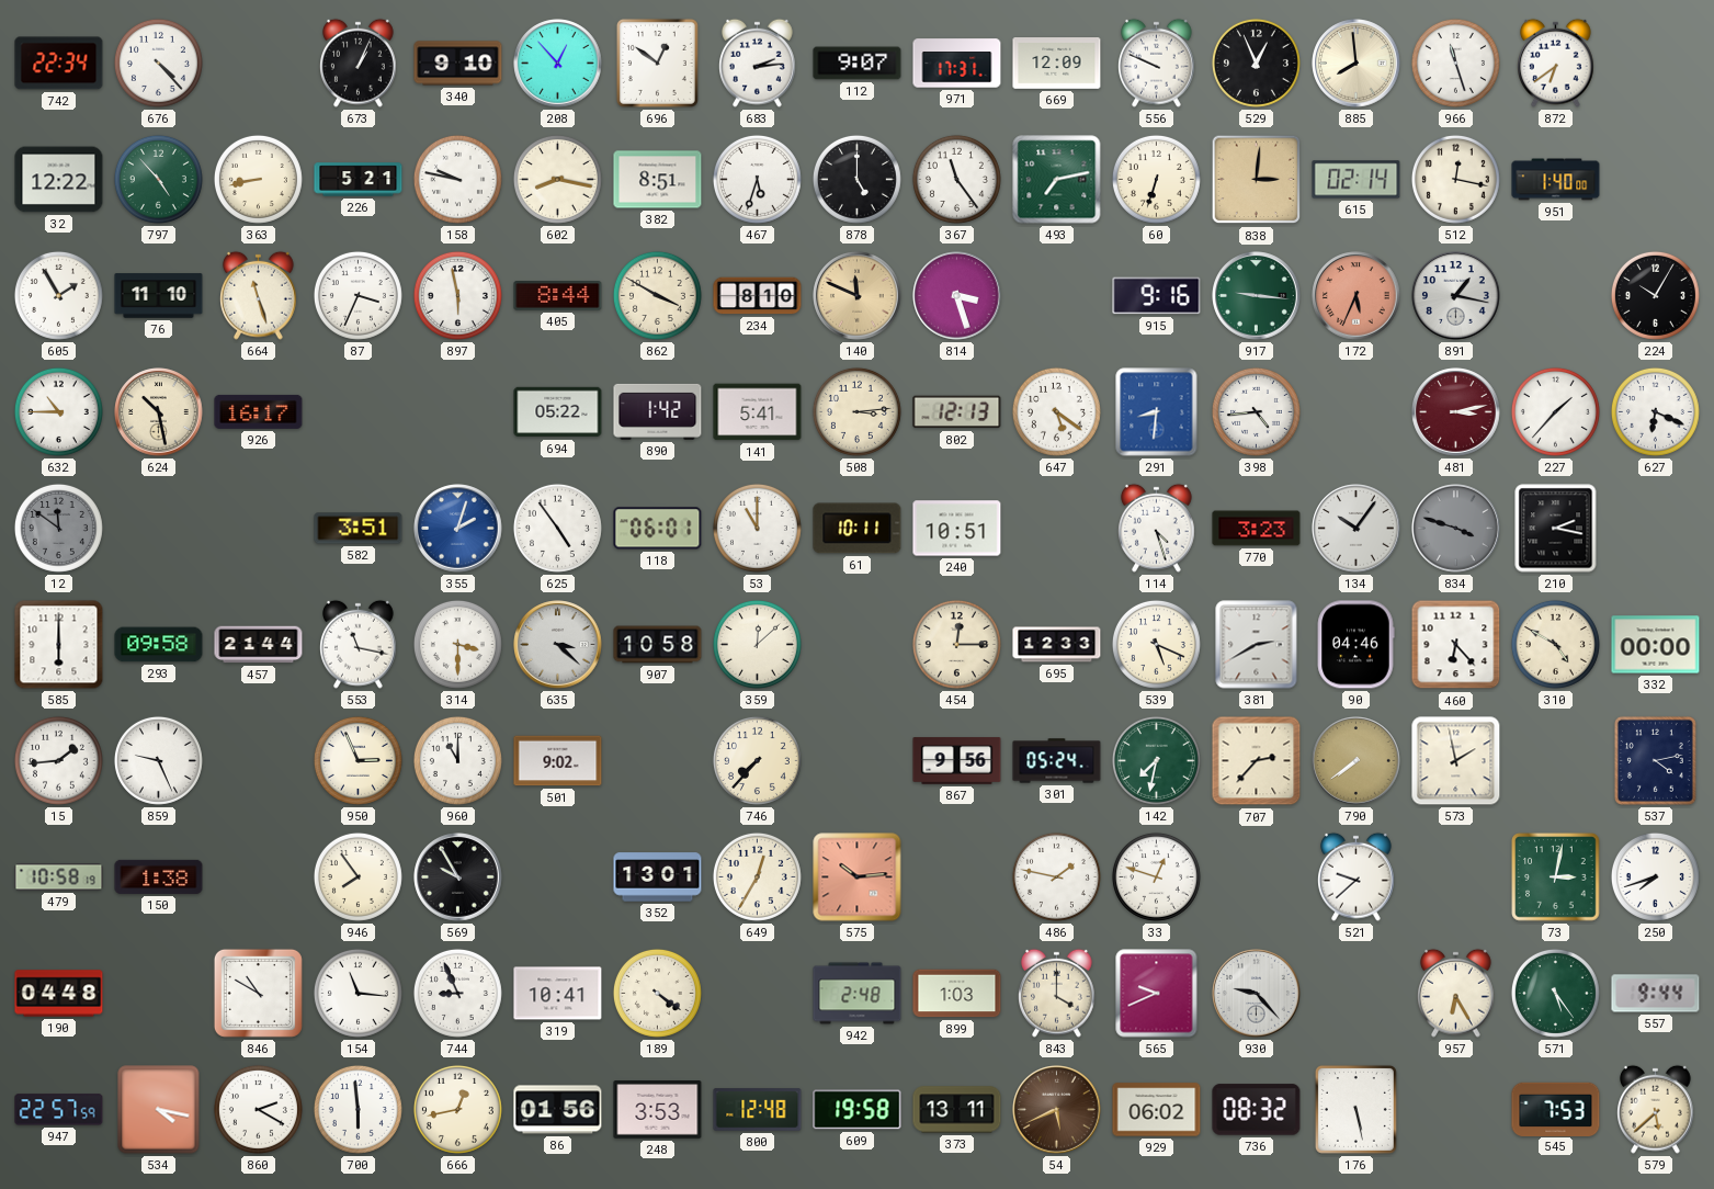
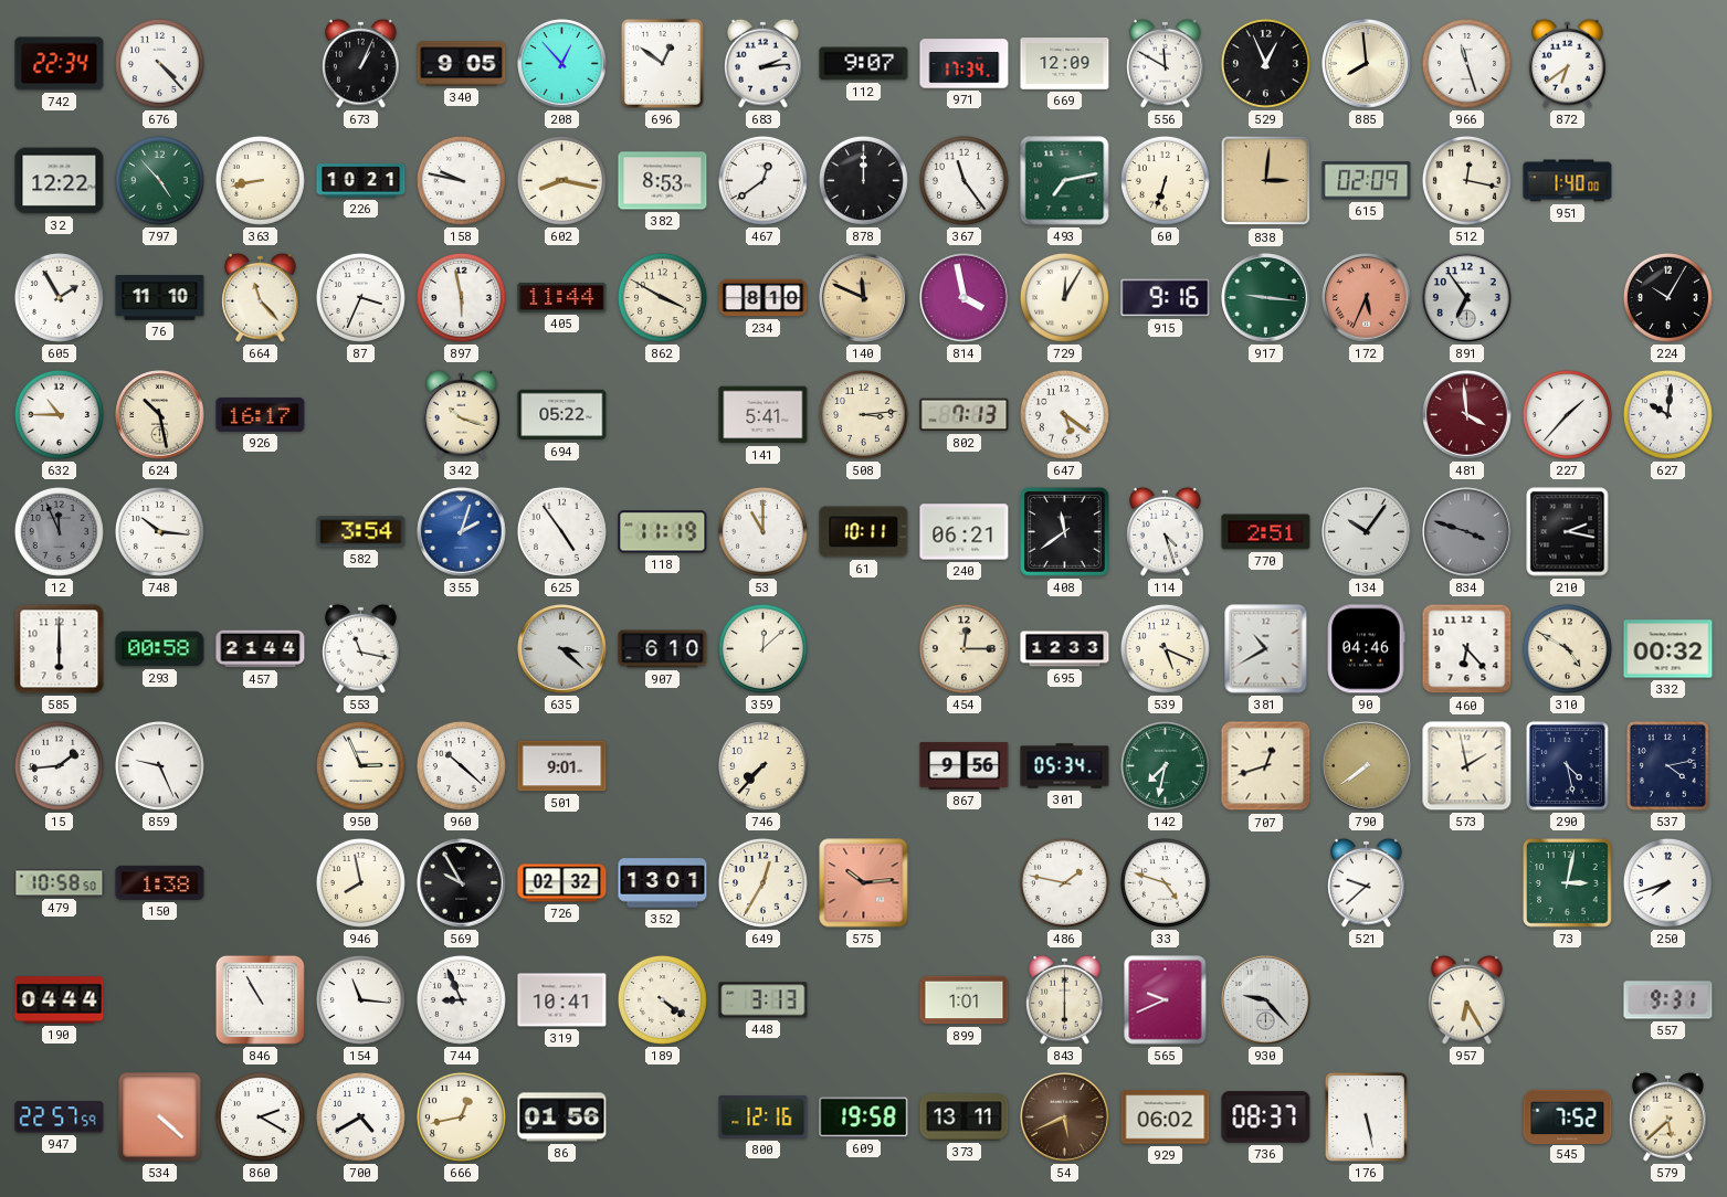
340: 9:10 -> 9:05
971: 17:31 -> 17:34
556: 9:49 -> 11:50
226: 5:21 -> 10:21
382: 8:51 -> 8:53
467: 5:33 -> 12:39
878: 5:00 -> 12:00
615: 02:14 -> 02:09
664: 11:27 -> 11:23
405: 8:44 -> 11:44
814: 3:27 -> 3:58
729: none -> 12:05
891: 1:17 -> 6:54
342: none -> 10:18
890: 1:42 -> none
802: 12:13 -> 7:13
291: 8:31 -> none
398: 4:44 -> none
481: 3:13 -> 3:59
627: 6:19 -> 10:01
12: 11:51 -> 11:56
748: none -> 10:16
582: 3:51 -> 3:54
118: 06:01 -> 11:19
240: 10:51 -> 06:21
408: none -> 11:39
770: 3:23 -> 2:51
293: 09:58 -> 00:58
314: 3:30 -> none
907: 10:58 -> 6:10
381: 2:40 -> 10:40
332: 00:00 -> 00:32
960: 11:00 -> 10:22
501: 9:02 -> 9:01
301: 05:24 -> 05:34
707: 2:37 -> 12:42
290: none -> 4:28
479: 10:58:19 -> 10:58:50
946: 7:54 -> 7:58
726: none -> 02:32
33: 12:48 -> 4:48
190: 04:48 -> 04:44
846: 10:50 -> 10:55
448: none -> 3:13
942: 2:48 -> none
899: 1:03 -> 1:01
843: 4:00 -> 6:00
571: 5:24 -> none
557: 9:44 -> 9:31
534: 4:17 -> 4:22
700: 5:59 -> 4:40
248: 3:53 -> none
800: 12:48 -> 12:16
736: 08:32 -> 08:37
545: 7:53 -> 7:52
